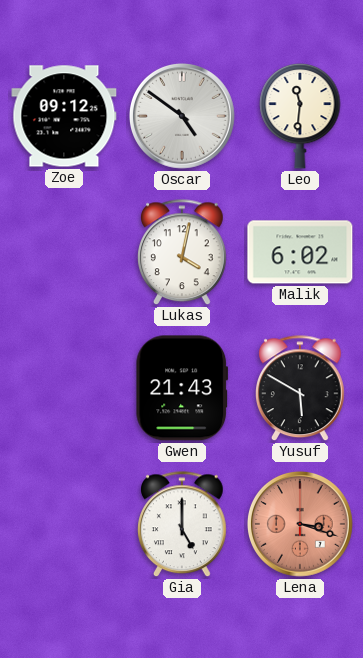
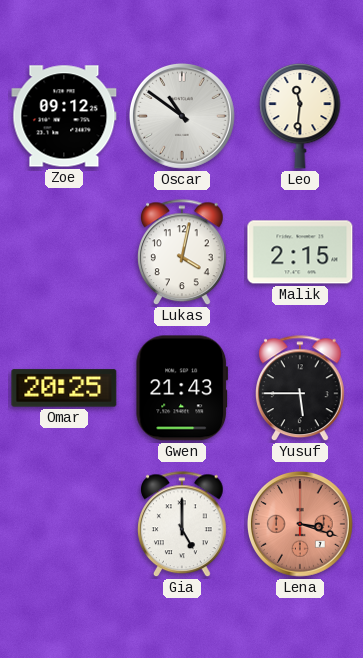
Oscar: 4:51 -> 10:51
Malik: 6:02 -> 2:15
Omar: none -> 20:25
Yusuf: 5:50 -> 5:45
